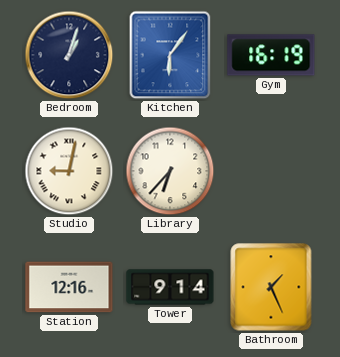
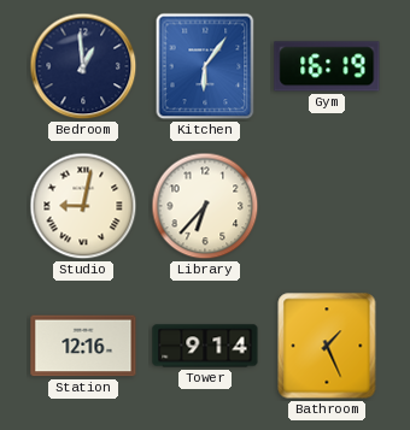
Bedroom: 1:03 -> 12:59
